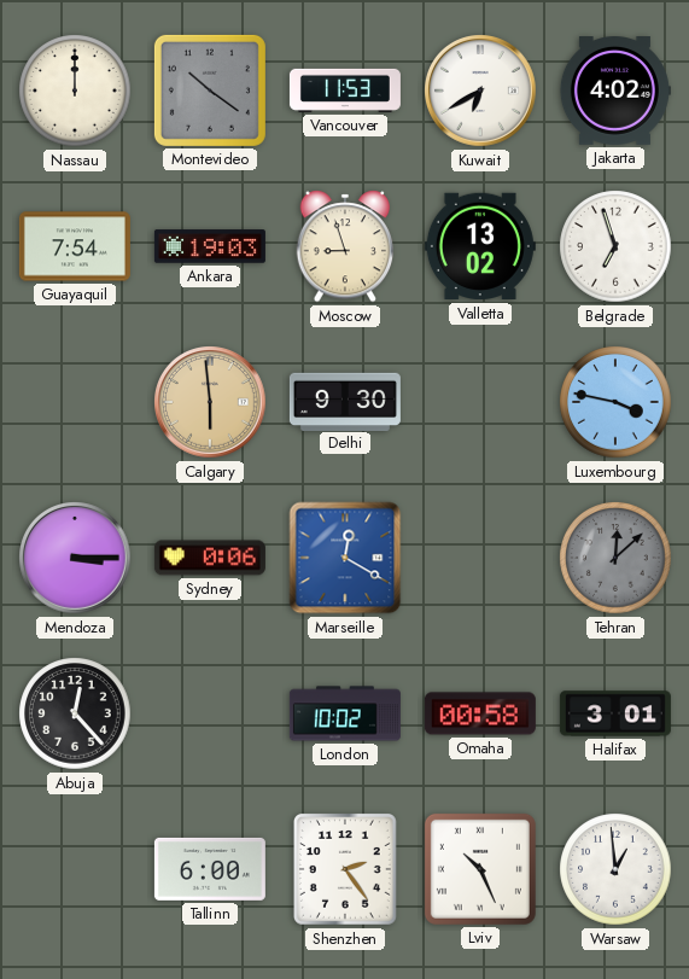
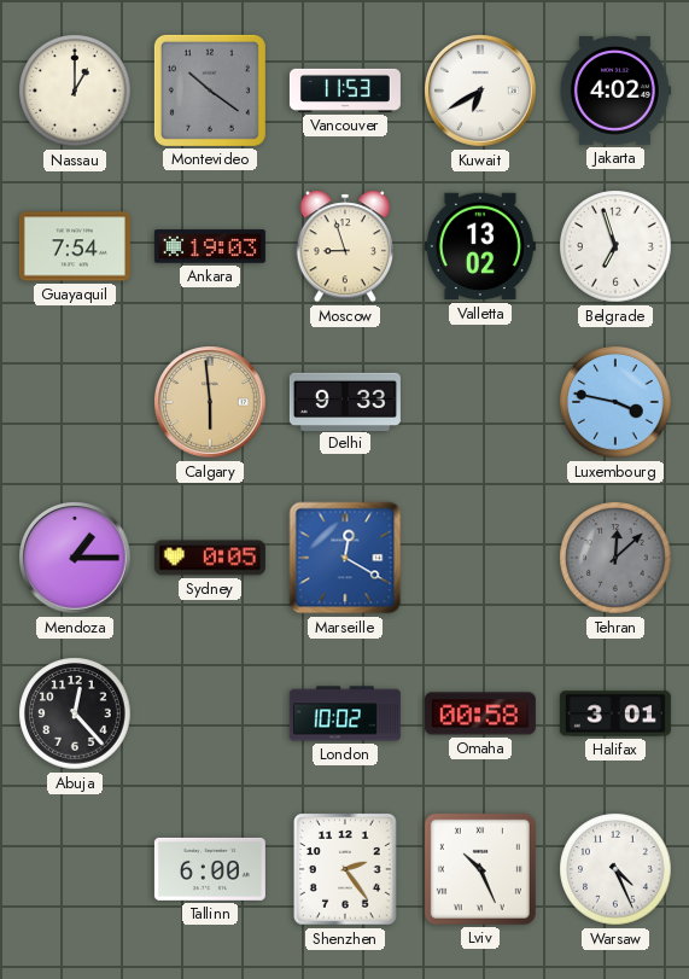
Nassau: 12:00 -> 1:00
Delhi: 9:30 -> 9:33
Mendoza: 3:15 -> 1:15
Sydney: 0:06 -> 0:05
Warsaw: 12:59 -> 4:26
